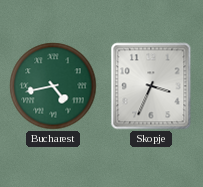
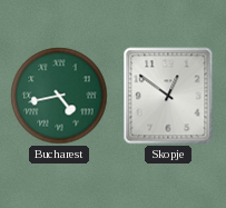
Skopje: 3:34 -> 12:51
